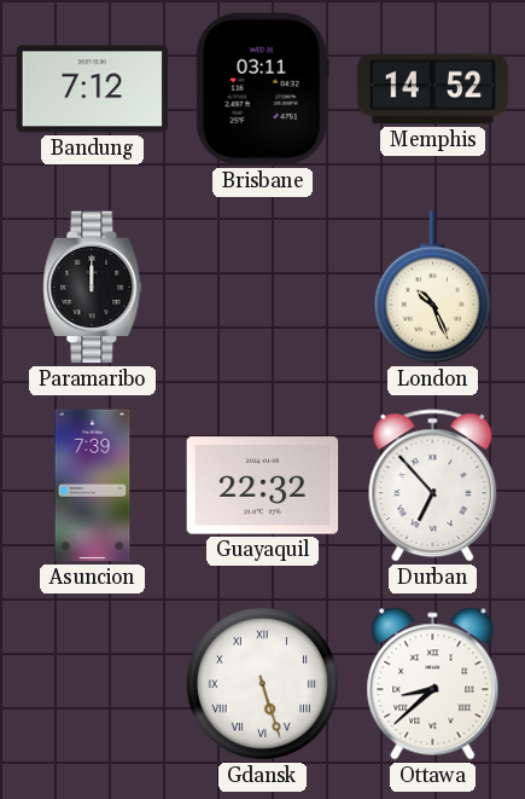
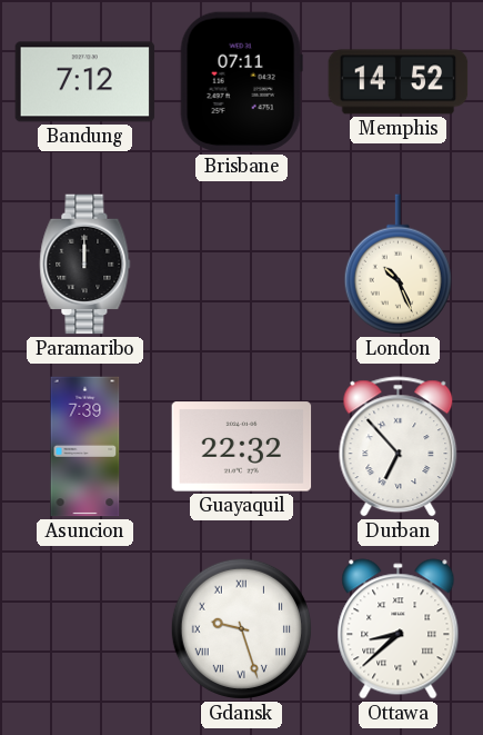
Brisbane: 03:11 -> 07:11
Gdansk: 5:27 -> 9:27
